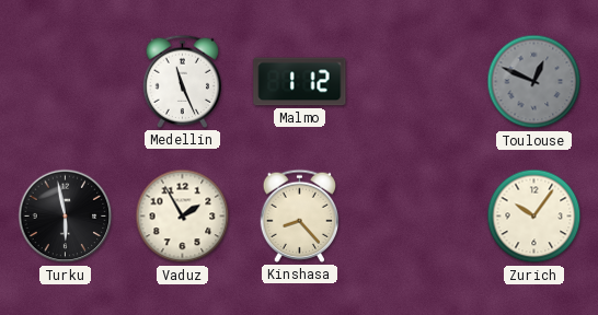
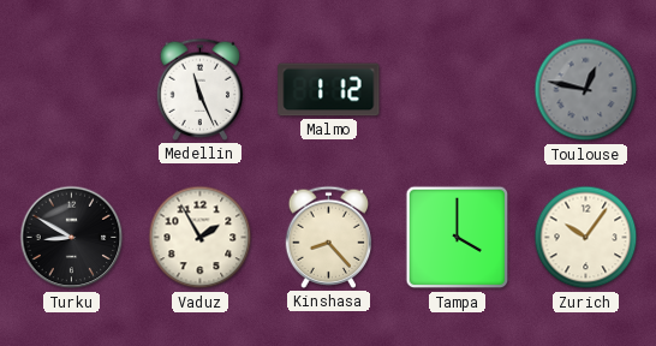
Toulouse: 12:49 -> 12:47
Turku: 5:58 -> 8:50
Tampa: none -> 4:00
